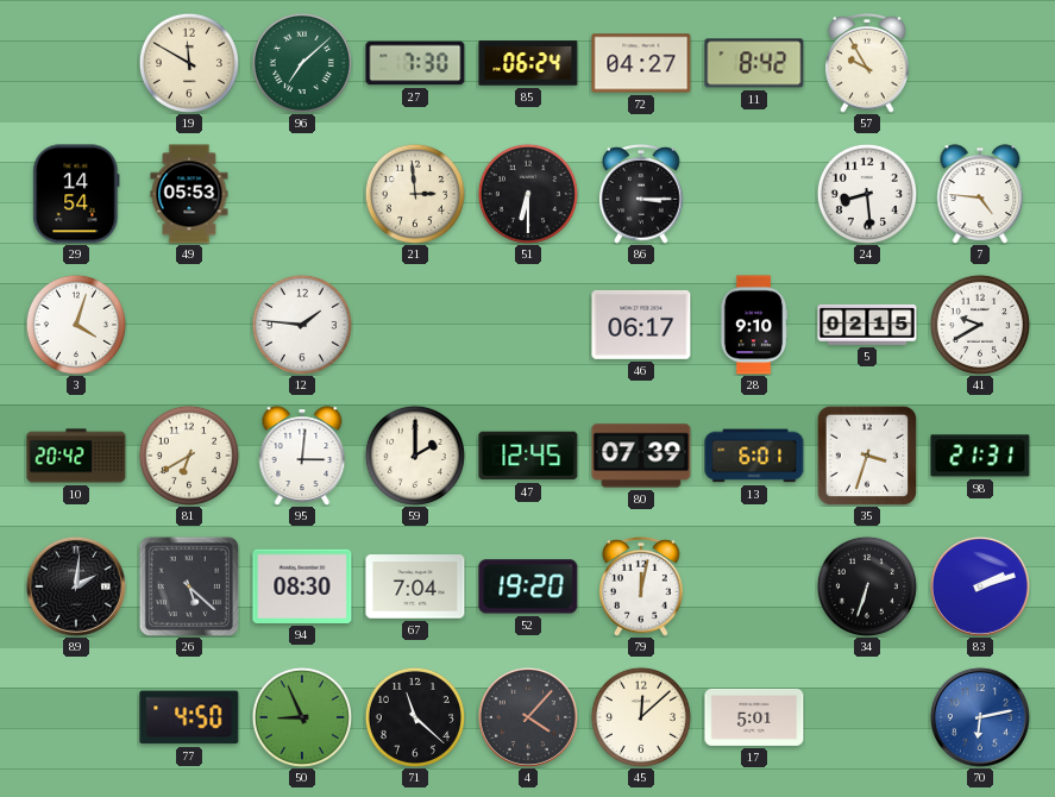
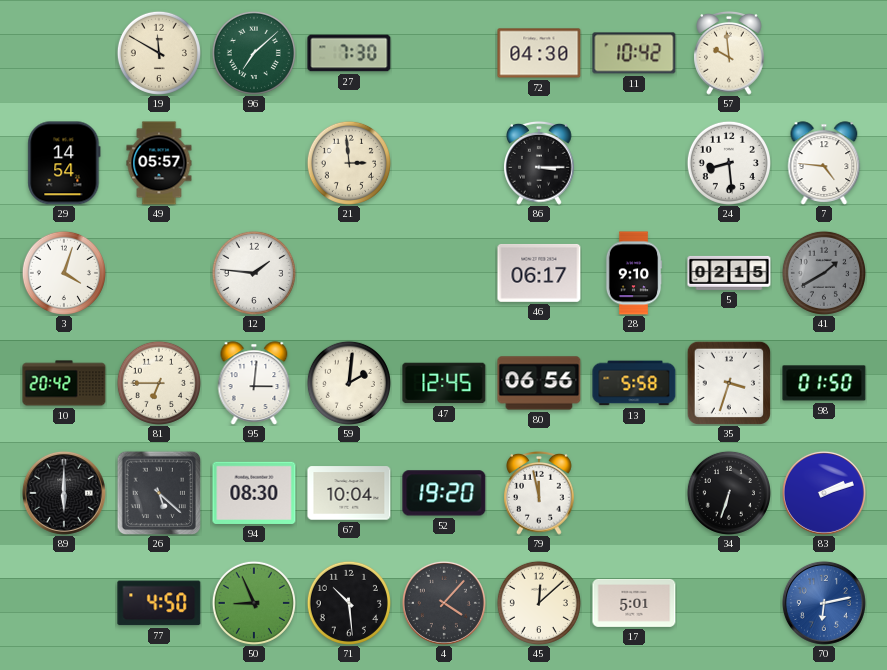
85: 06:24 -> none
72: 04:27 -> 04:30
11: 8:42 -> 10:42
57: 9:55 -> 9:59
49: 05:53 -> 05:57
51: 6:30 -> none
41: 9:40 -> 1:40
41 dial: white -> grey
81: 6:40 -> 6:45
59: 2:00 -> 2:01
80: 07:39 -> 06:56
13: 6:01 -> 5:58
98: 21:31 -> 01:50
89: 2:01 -> 6:00
67: 7:04 -> 10:04
79: 12:02 -> 11:58
71: 11:22 -> 10:29
